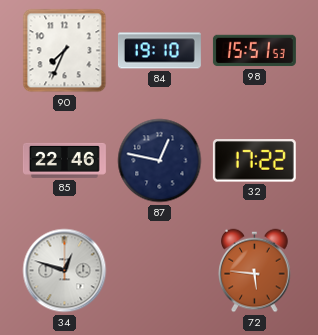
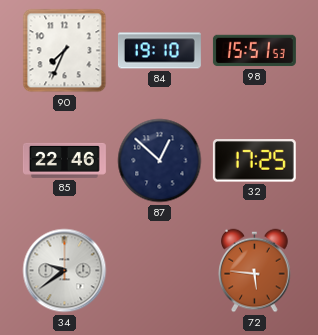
87: 12:47 -> 12:52
32: 17:22 -> 17:25
34: 12:48 -> 9:39
